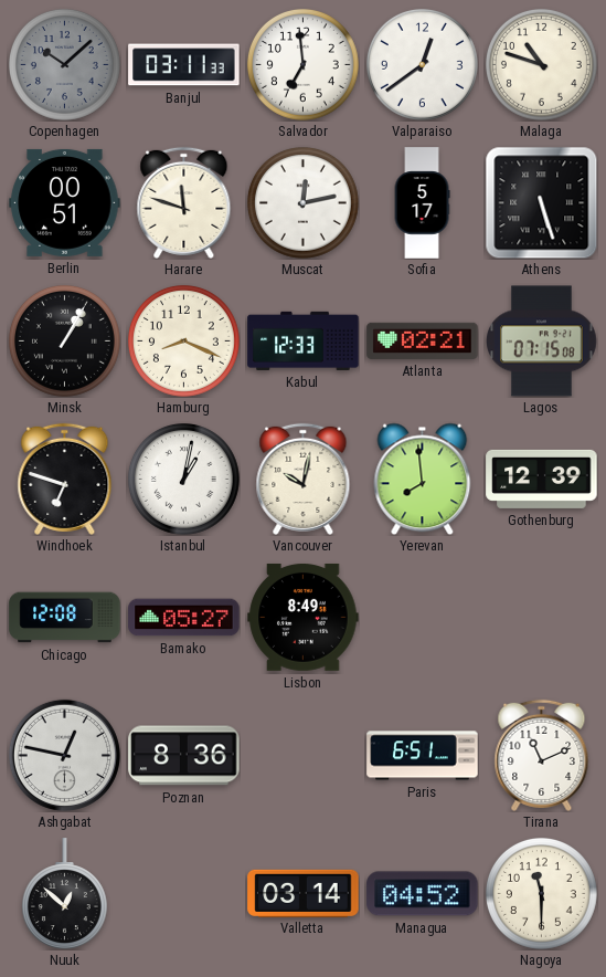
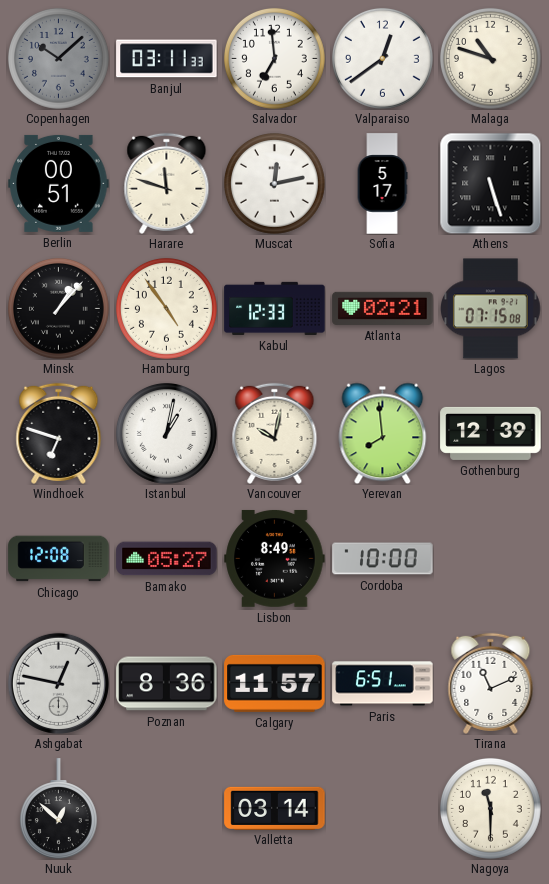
Minsk: 1:05 -> 1:07
Hamburg: 8:19 -> 4:54
Cordoba: none -> 10:00
Calgary: none -> 11:57
Managua: 04:52 -> none
